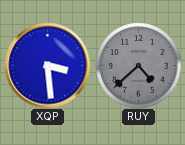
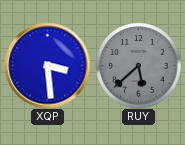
RUY: 4:38 -> 5:38
